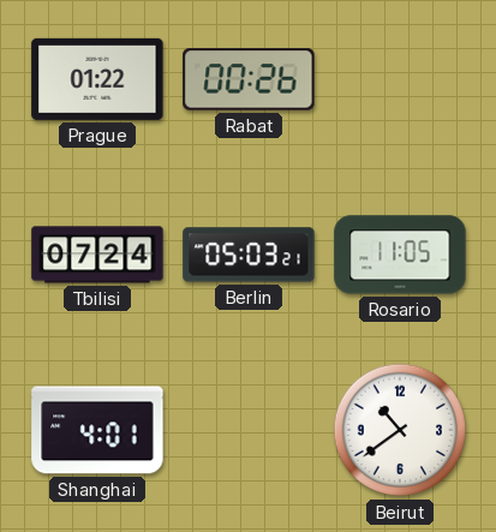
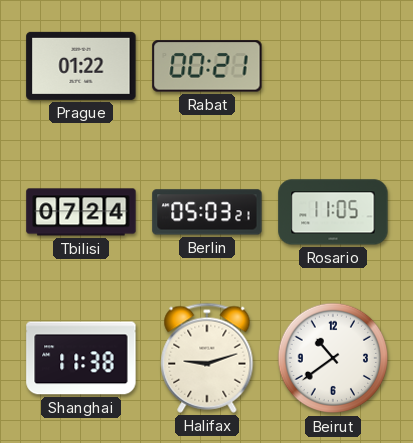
Rabat: 00:26 -> 00:21
Shanghai: 4:01 -> 11:38
Halifax: none -> 9:12
